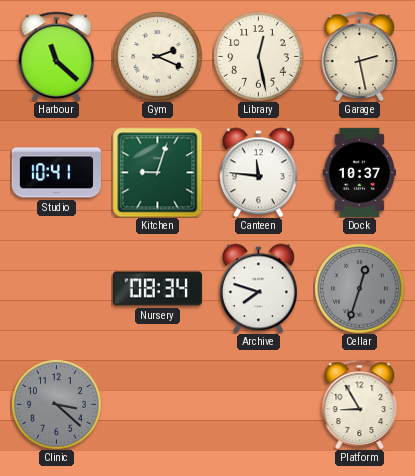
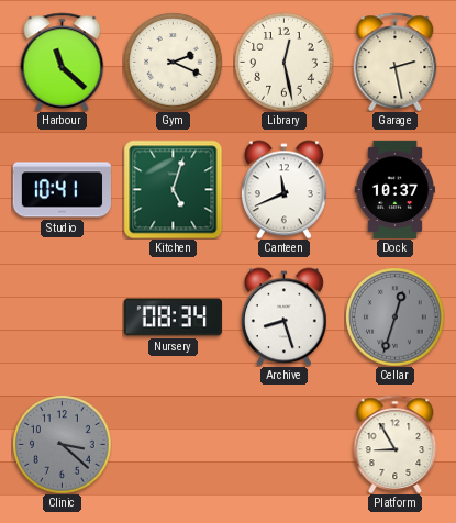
Kitchen: 9:03 -> 5:03
Canteen: 11:46 -> 11:41
Archive: 7:48 -> 8:27
